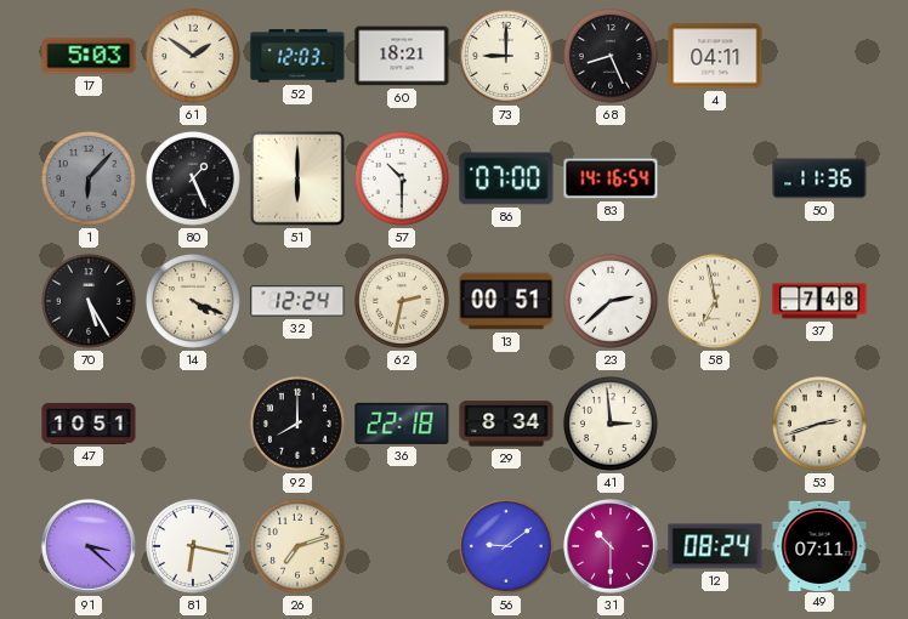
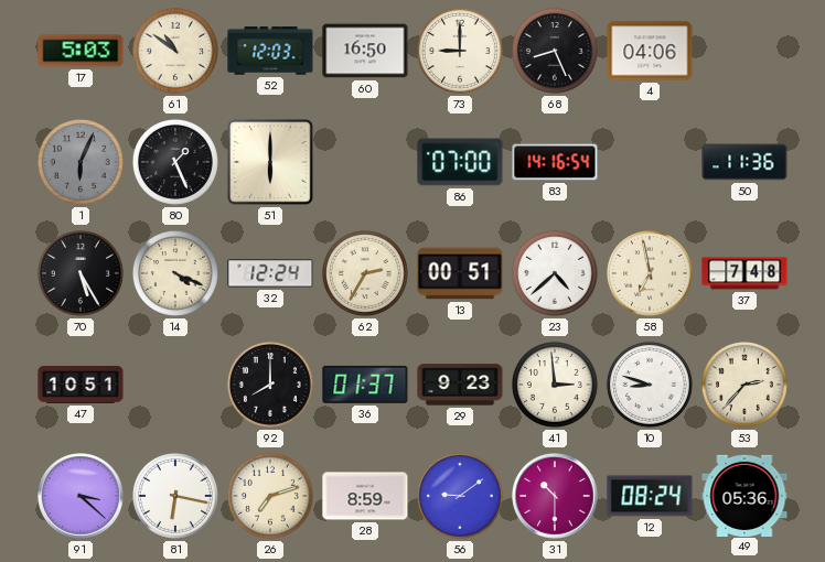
61: 1:51 -> 10:51
60: 18:21 -> 16:50
4: 04:11 -> 04:06
1: 6:07 -> 6:04
57: 10:30 -> none
62: 2:32 -> 2:35
23: 2:38 -> 4:38
36: 22:18 -> 01:37
29: 8:34 -> 9:23
10: none -> 8:48
53: 2:42 -> 2:37
28: none -> 8:59
49: 07:11 -> 05:36
